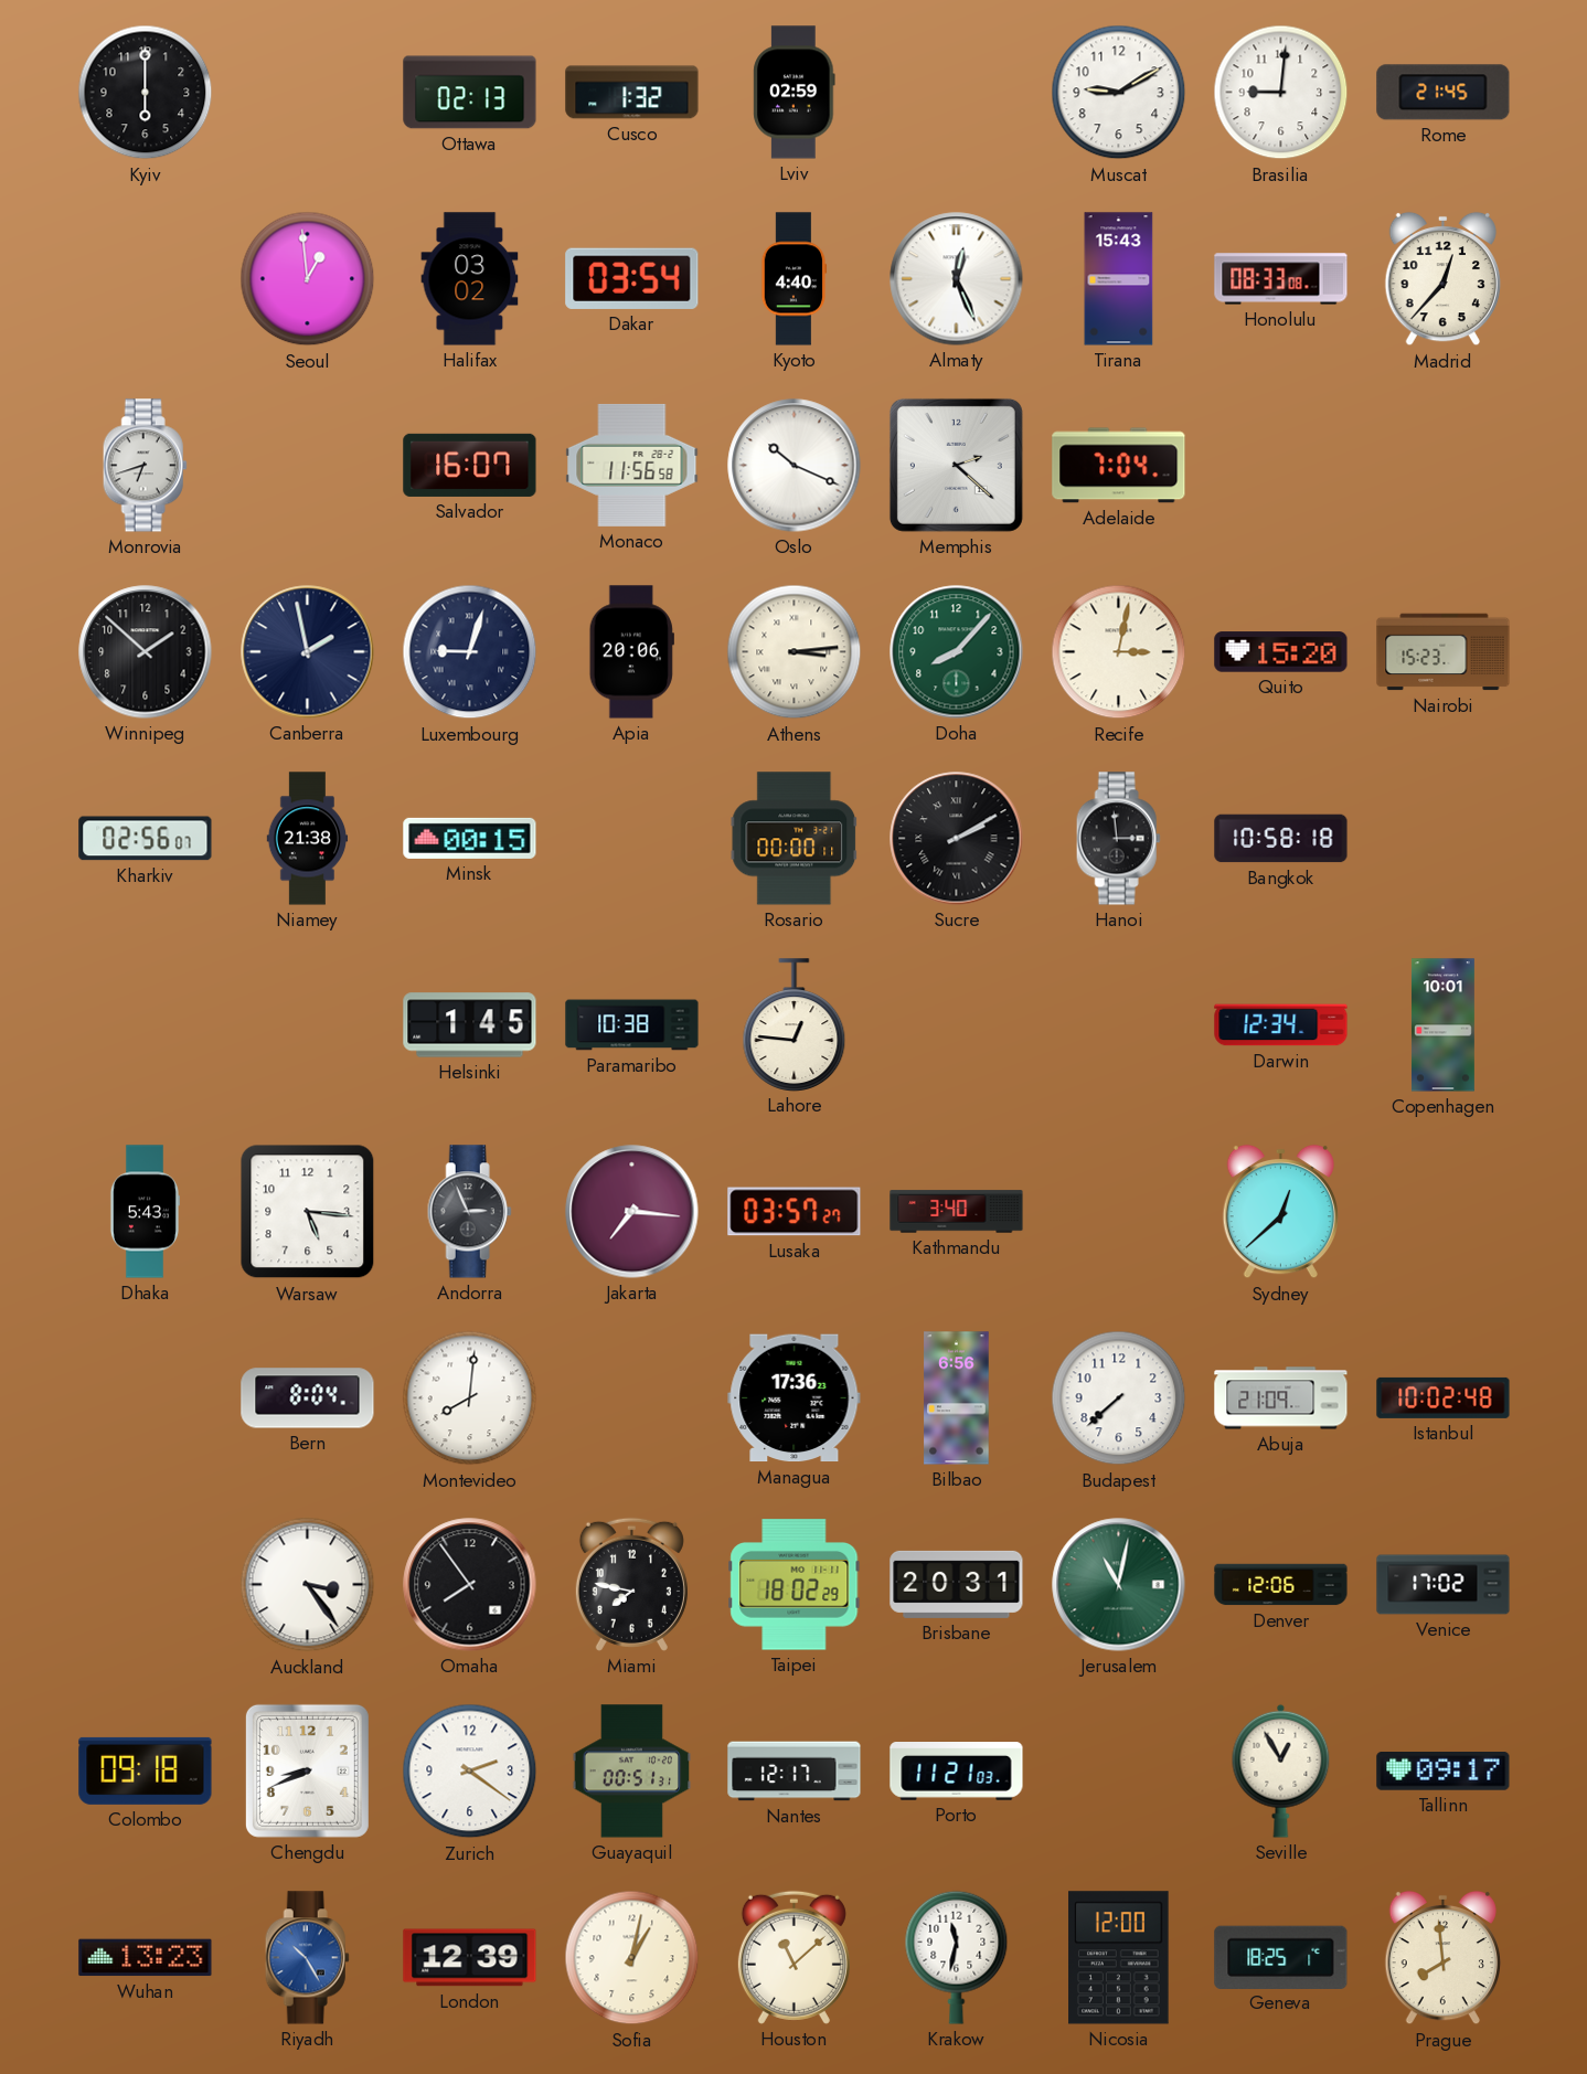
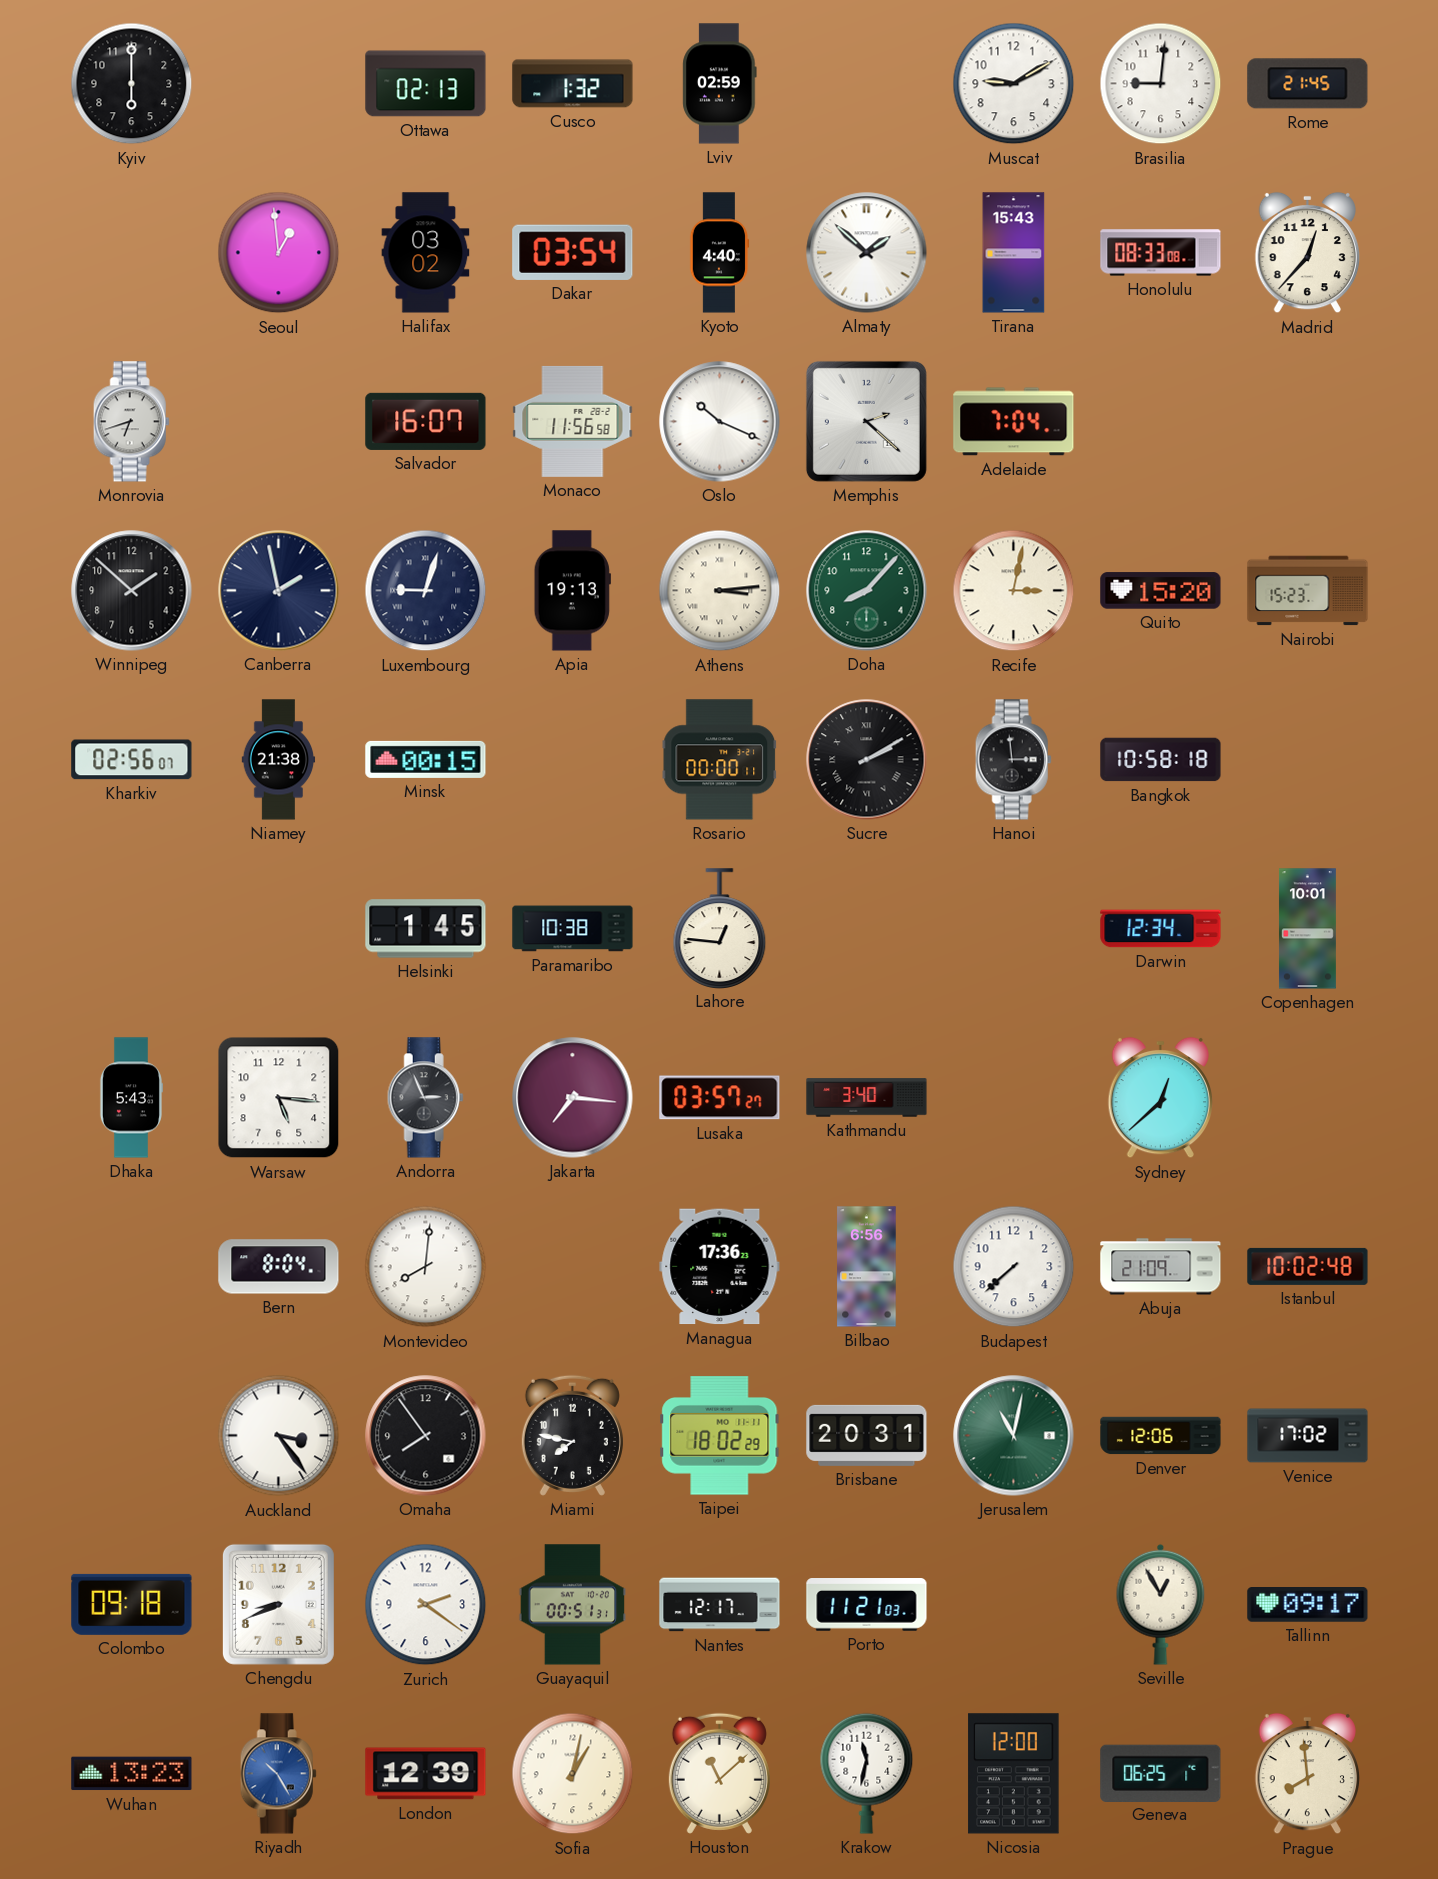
Almaty: 12:26 -> 1:52
Apia: 20:06 -> 19:13
Geneva: 18:25 -> 06:25
